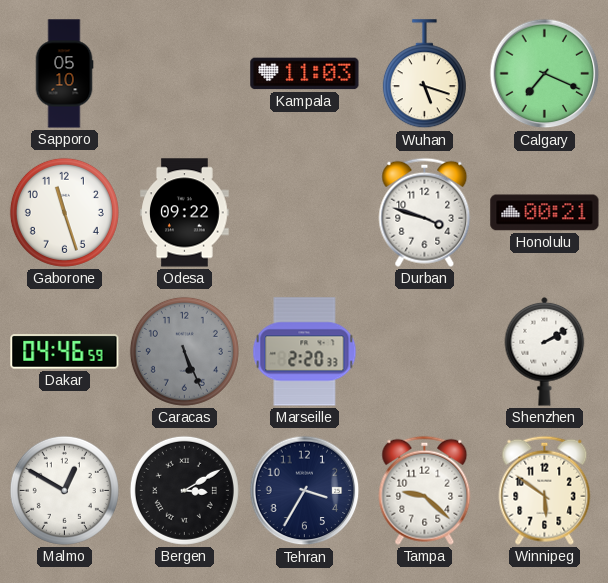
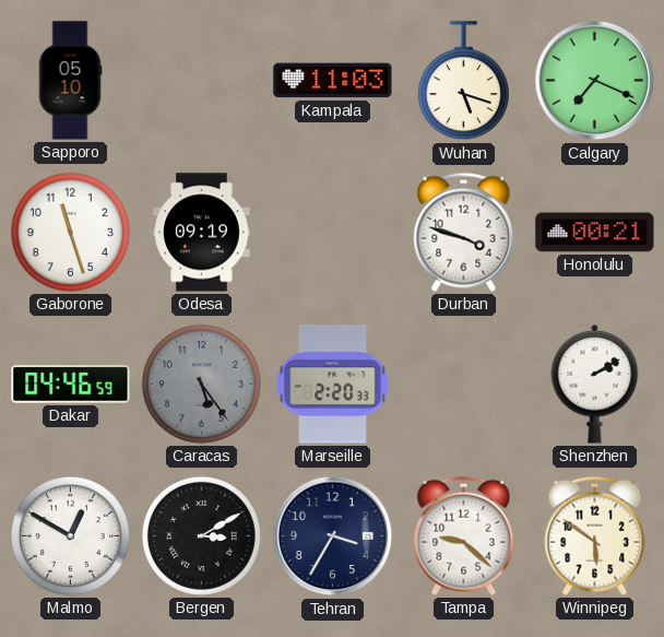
Odesa: 09:22 -> 09:19
Caracas: 5:26 -> 5:24
